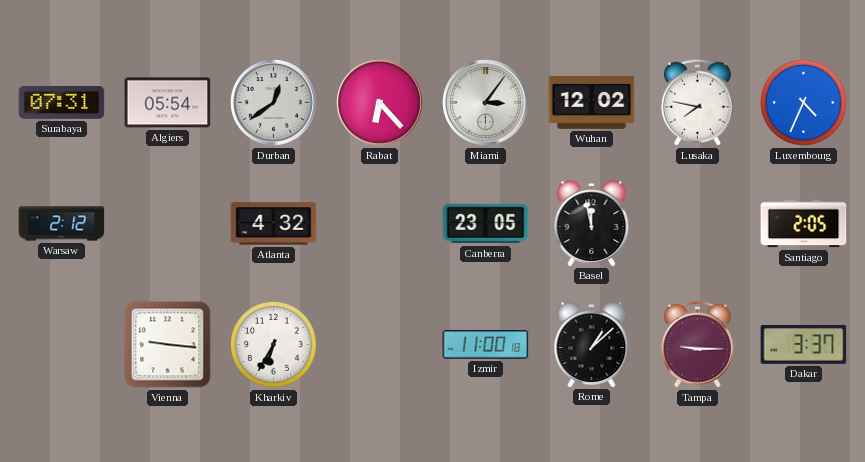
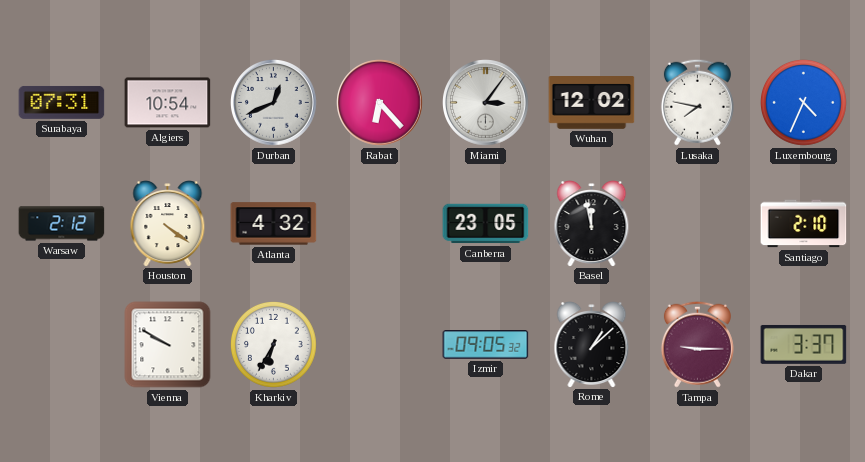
Algiers: 05:54 -> 10:54
Durban: 12:39 -> 12:41
Houston: none -> 4:21
Santiago: 2:05 -> 2:10
Vienna: 9:16 -> 9:50
Izmir: 11:00 -> 09:05
